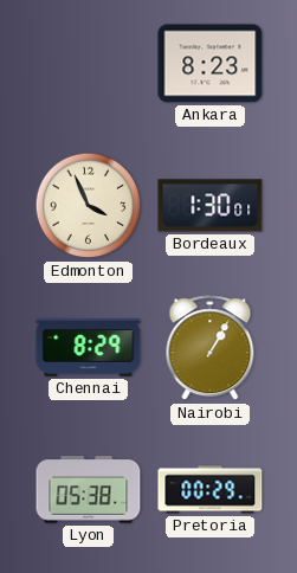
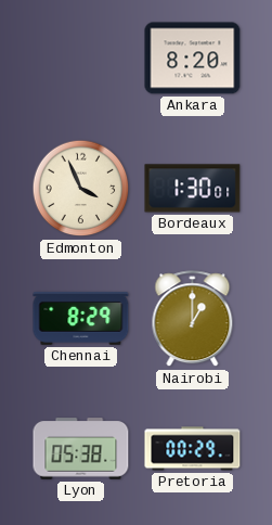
Ankara: 8:23 -> 8:20
Nairobi: 1:05 -> 1:00
